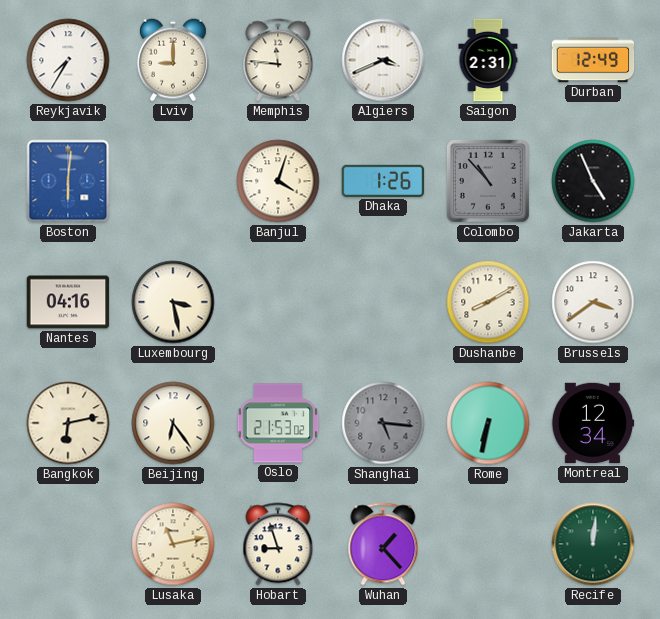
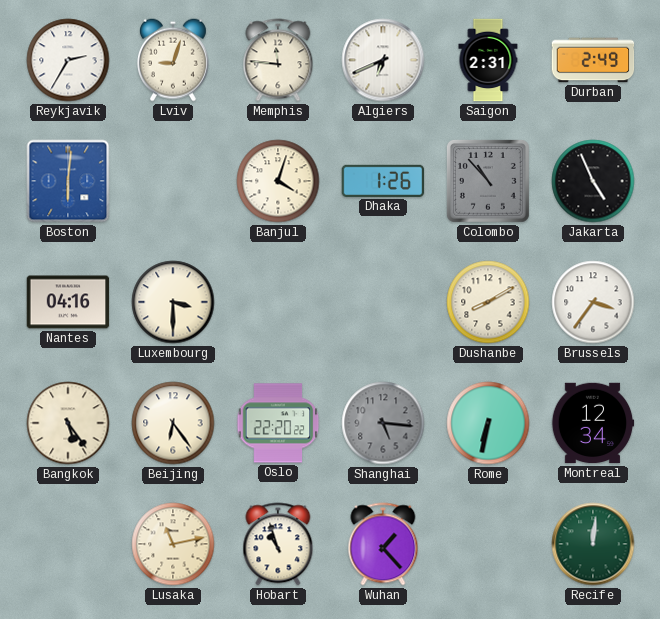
Reykjavik: 7:35 -> 2:35
Lviv: 9:00 -> 9:03
Algiers: 3:41 -> 6:41
Durban: 12:49 -> 2:49
Luxembourg: 3:28 -> 3:30
Brussels: 3:39 -> 3:36
Bangkok: 6:13 -> 5:24
Oslo: 21:53 -> 22:20
Hobart: 8:57 -> 10:57
